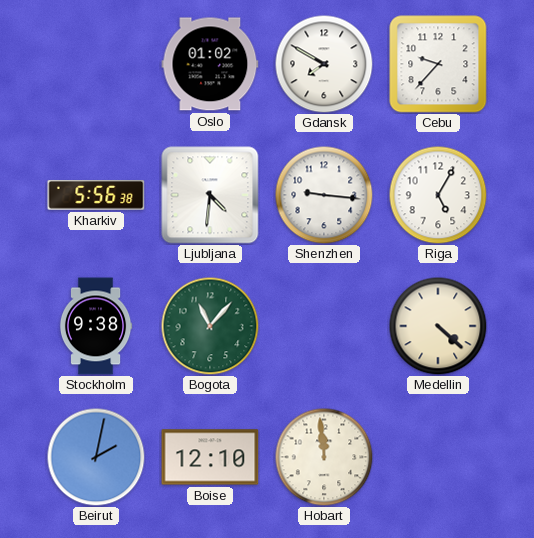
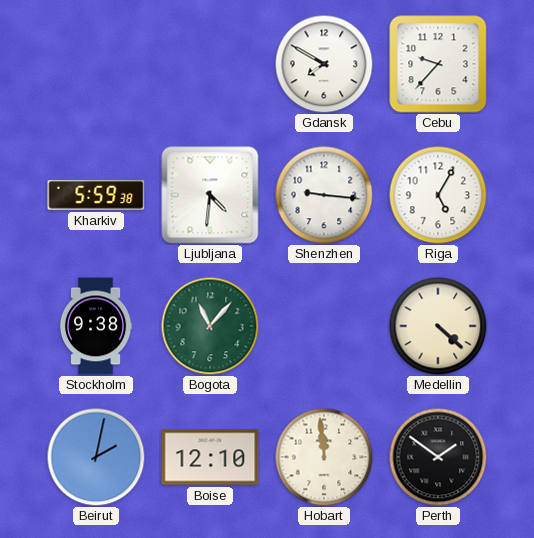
Oslo: 01:02 -> none
Kharkiv: 5:56 -> 5:59
Perth: none -> 1:51
